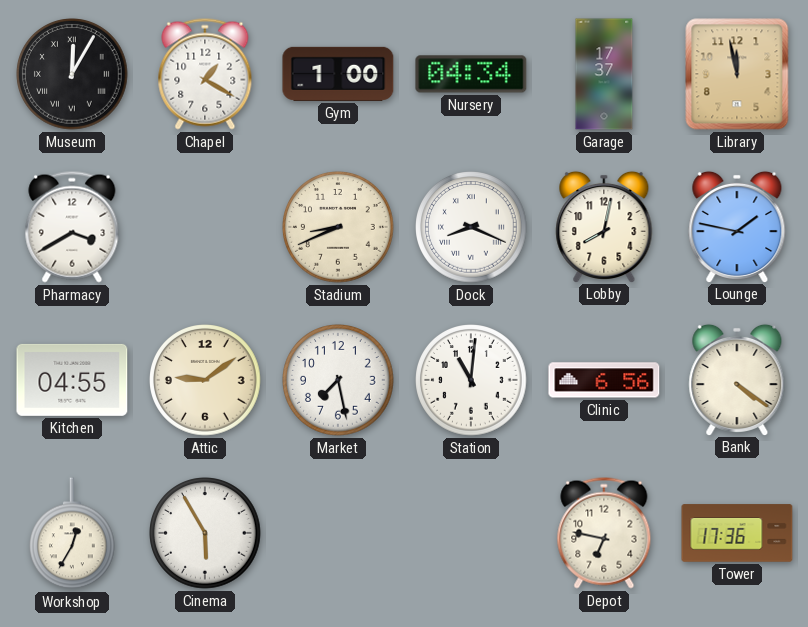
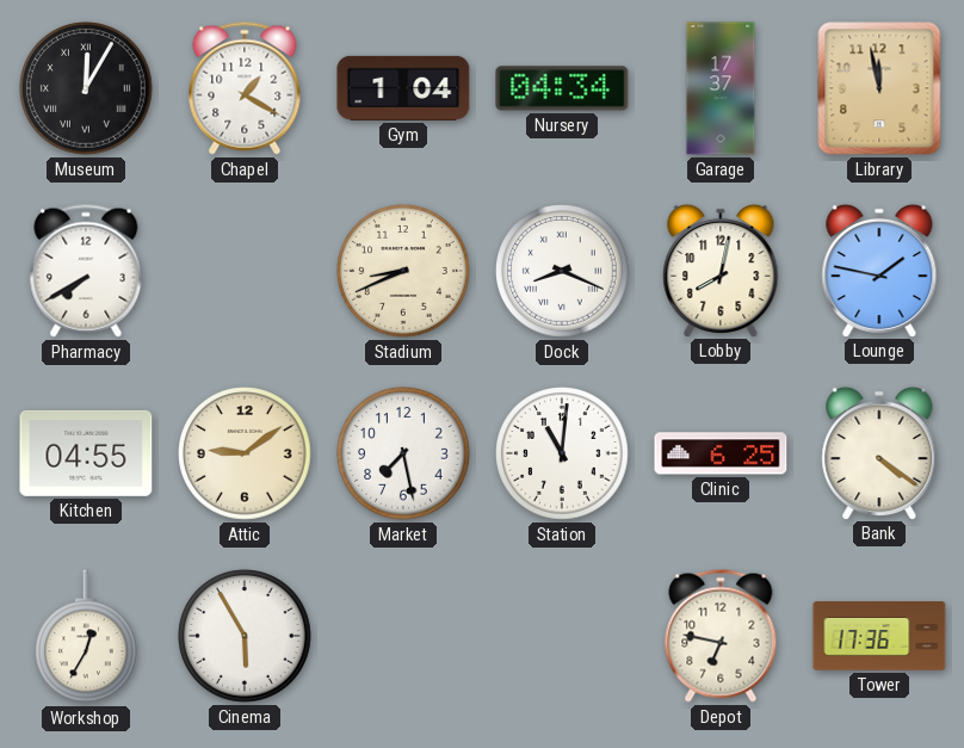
Gym: 1:00 -> 1:04
Pharmacy: 3:40 -> 7:40
Clinic: 6:56 -> 6:25
